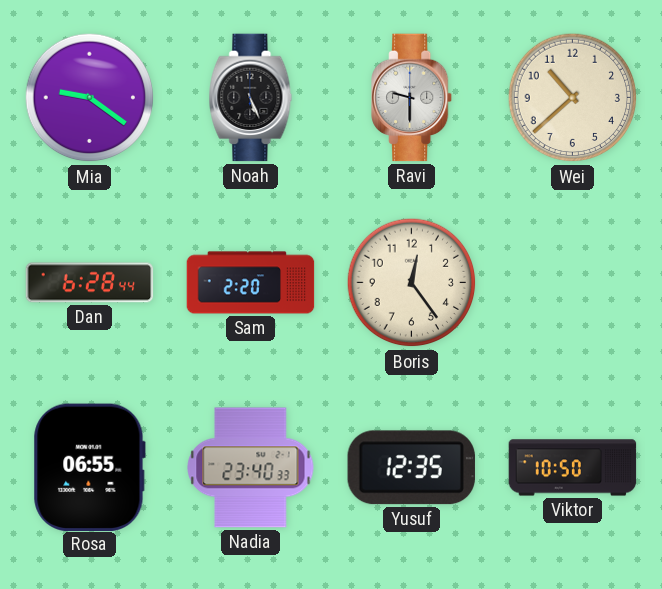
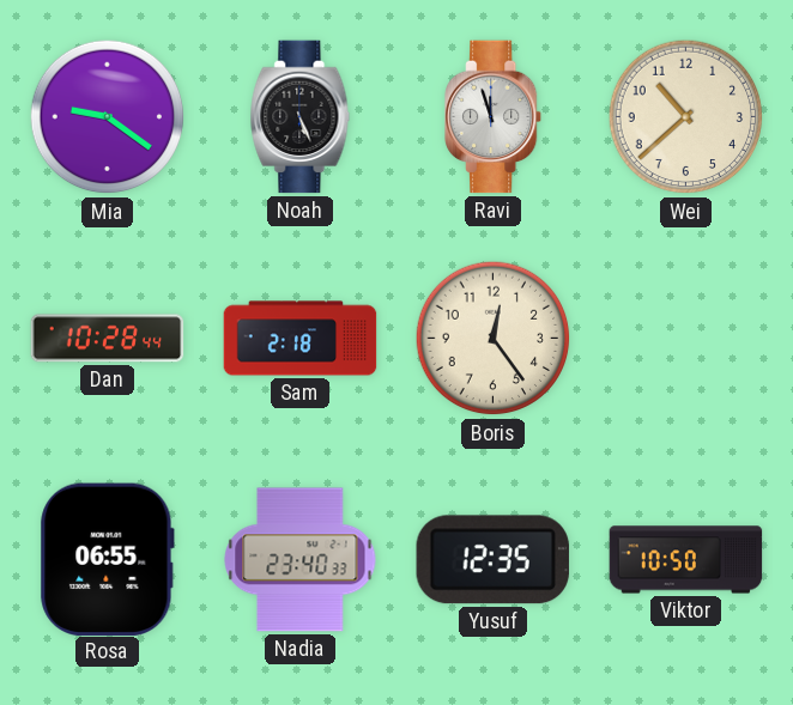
Ravi: 9:30 -> 11:57
Dan: 6:28 -> 10:28
Sam: 2:20 -> 2:18
